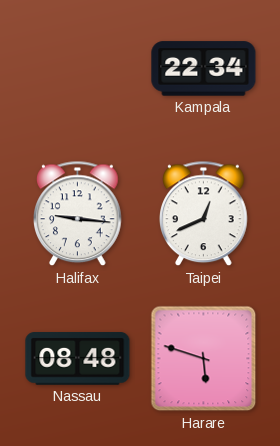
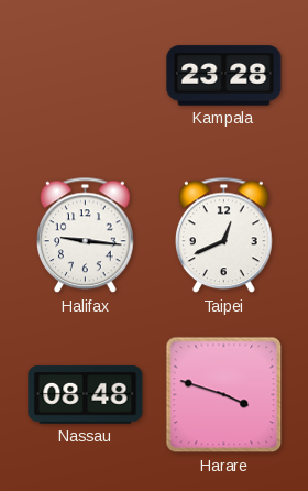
Kampala: 22:34 -> 23:28
Harare: 5:48 -> 3:48
